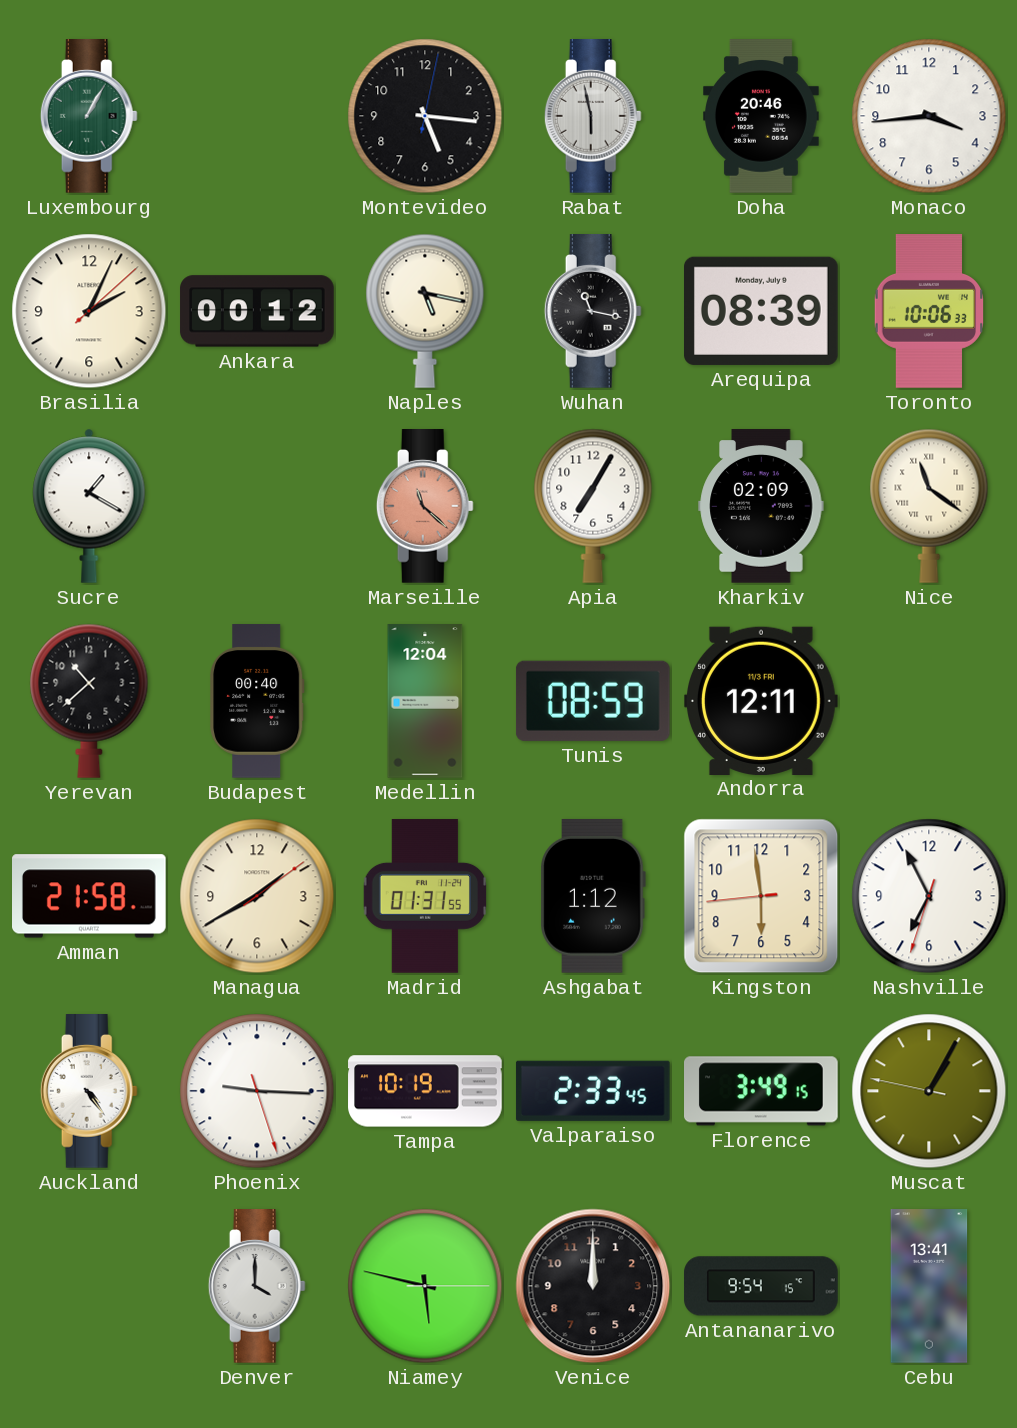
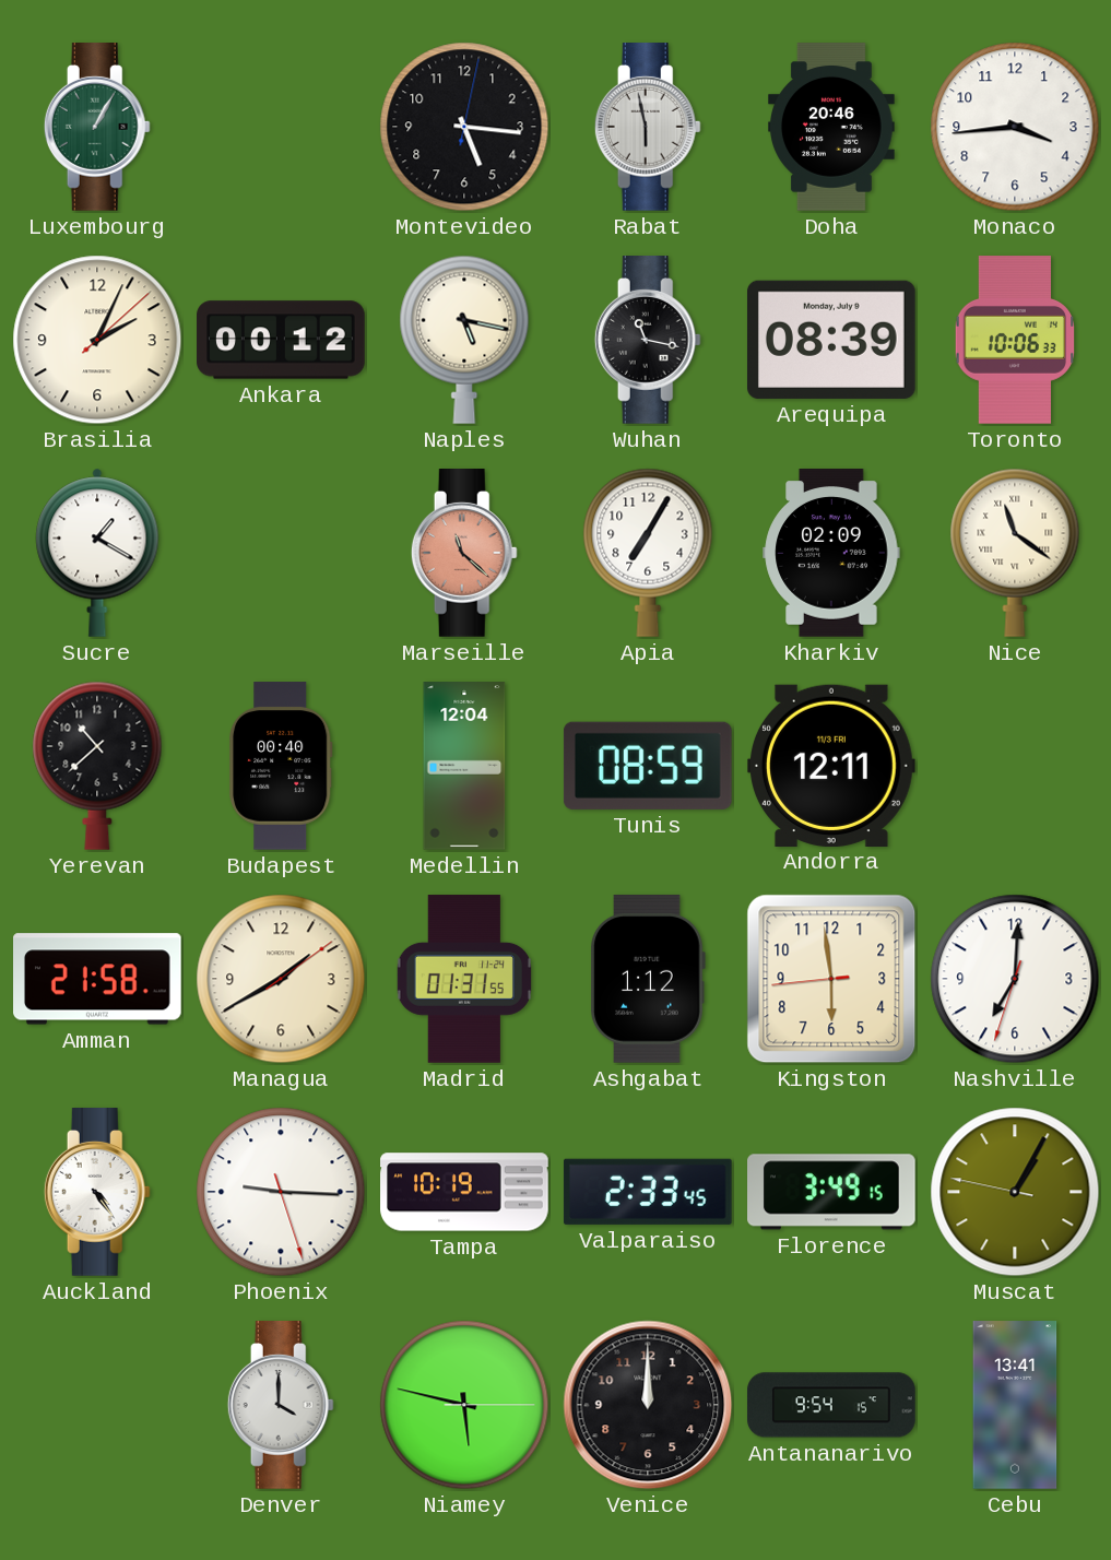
Nashville: 6:55 -> 7:00
